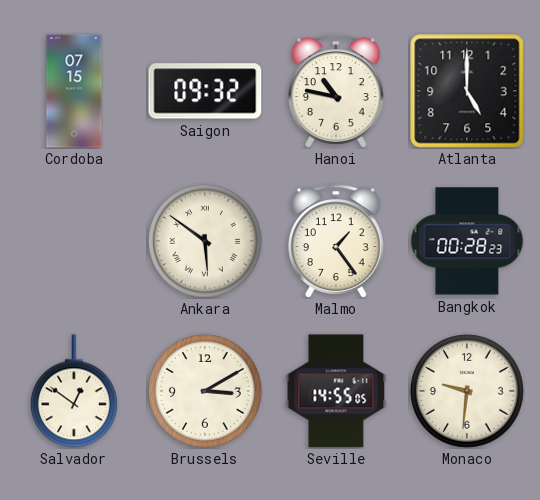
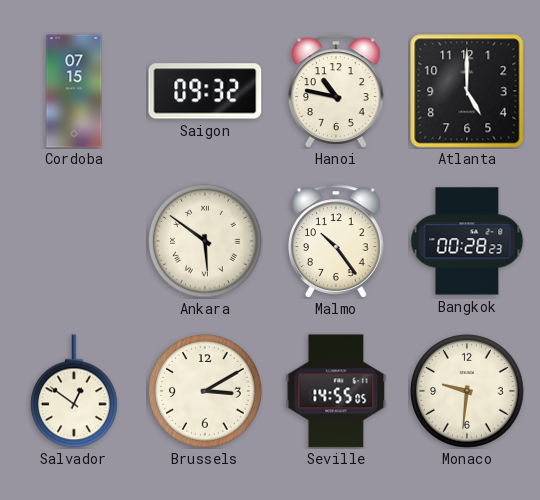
Malmo: 1:24 -> 10:24
